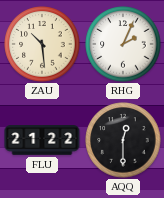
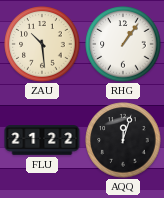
RHG: 2:04 -> 1:06
AQQ: 12:30 -> 12:03
